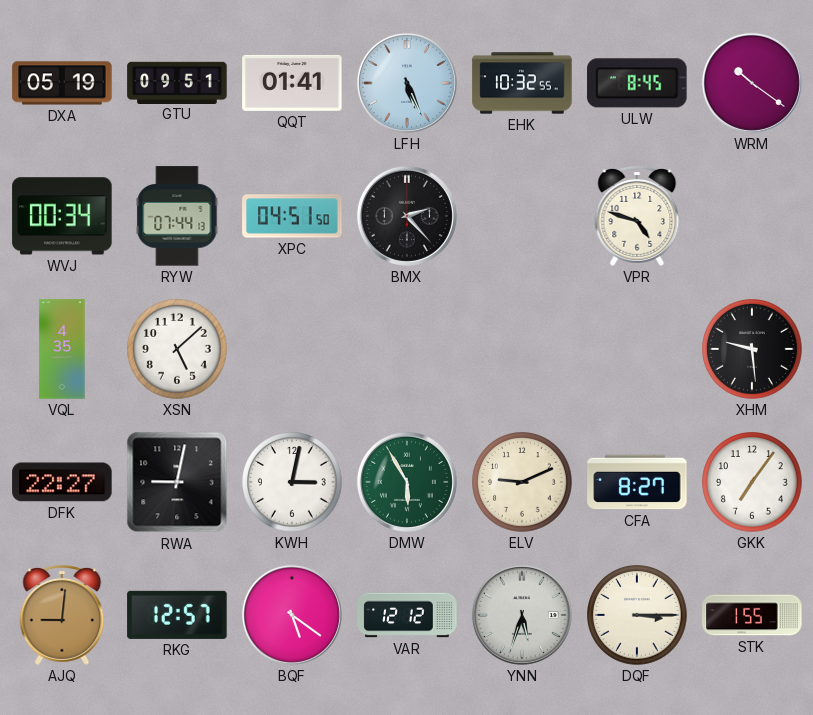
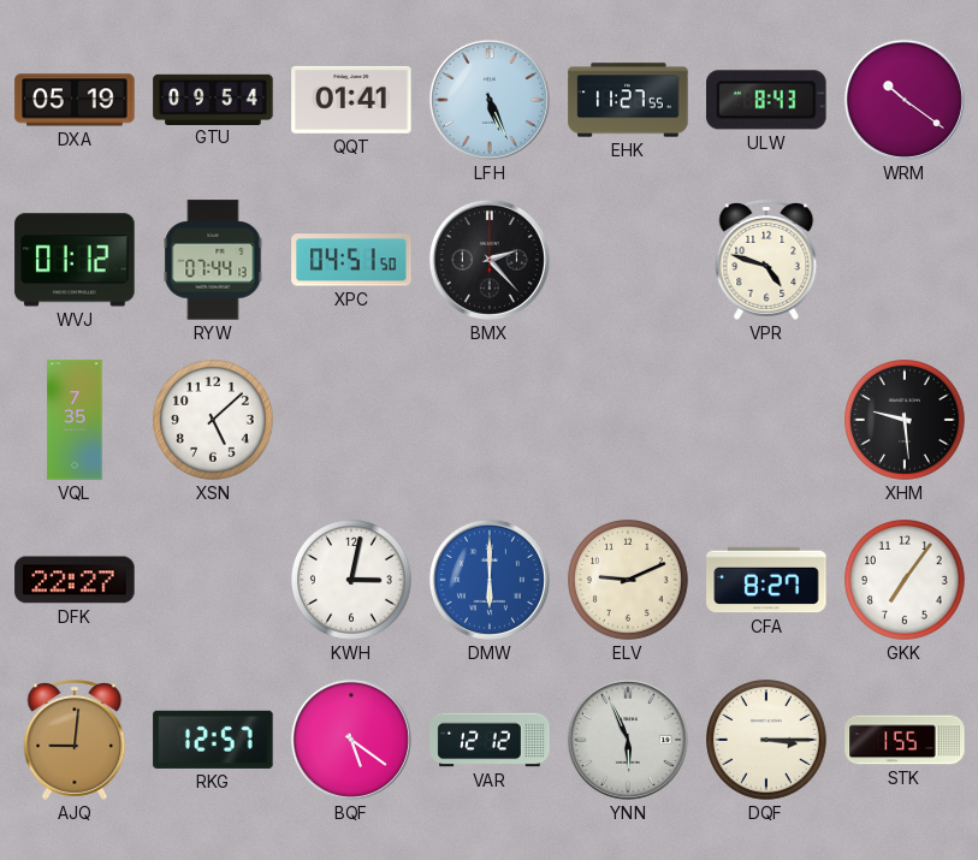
GTU: 09:51 -> 09:54
EHK: 10:32 -> 11:27
ULW: 8:45 -> 8:43
WVJ: 00:34 -> 01:12
VQL: 4:35 -> 7:35
RWA: 9:02 -> none
DMW: 5:55 -> 6:00
DMW dial: green -> blue
YNN: 5:33 -> 5:56
